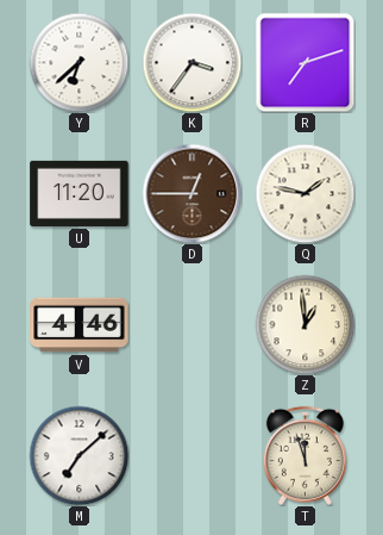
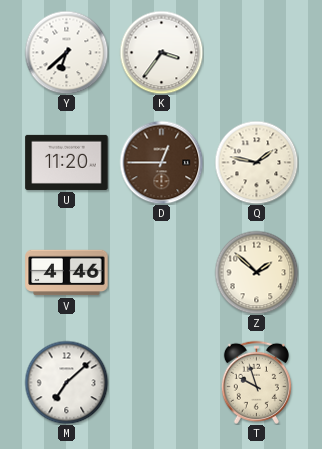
R: 7:12 -> none
Z: 12:59 -> 1:52
T: 11:57 -> 9:57
